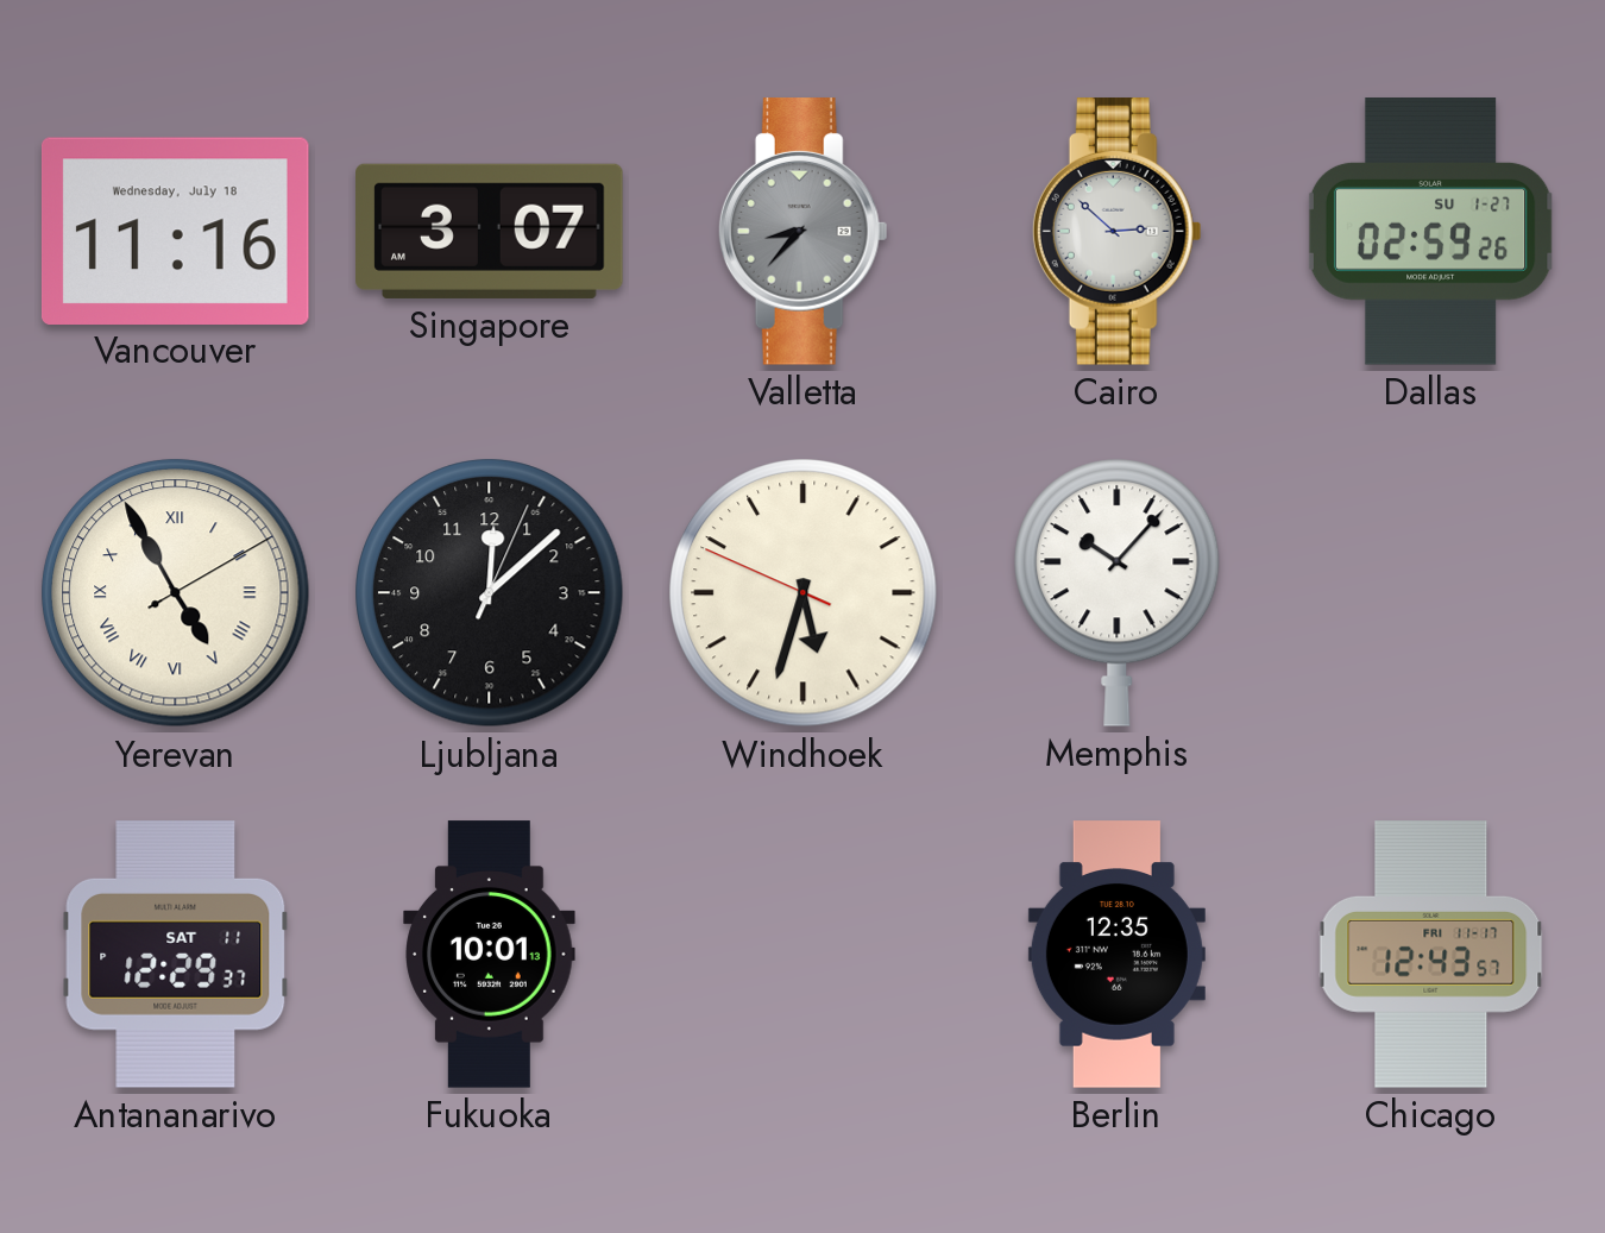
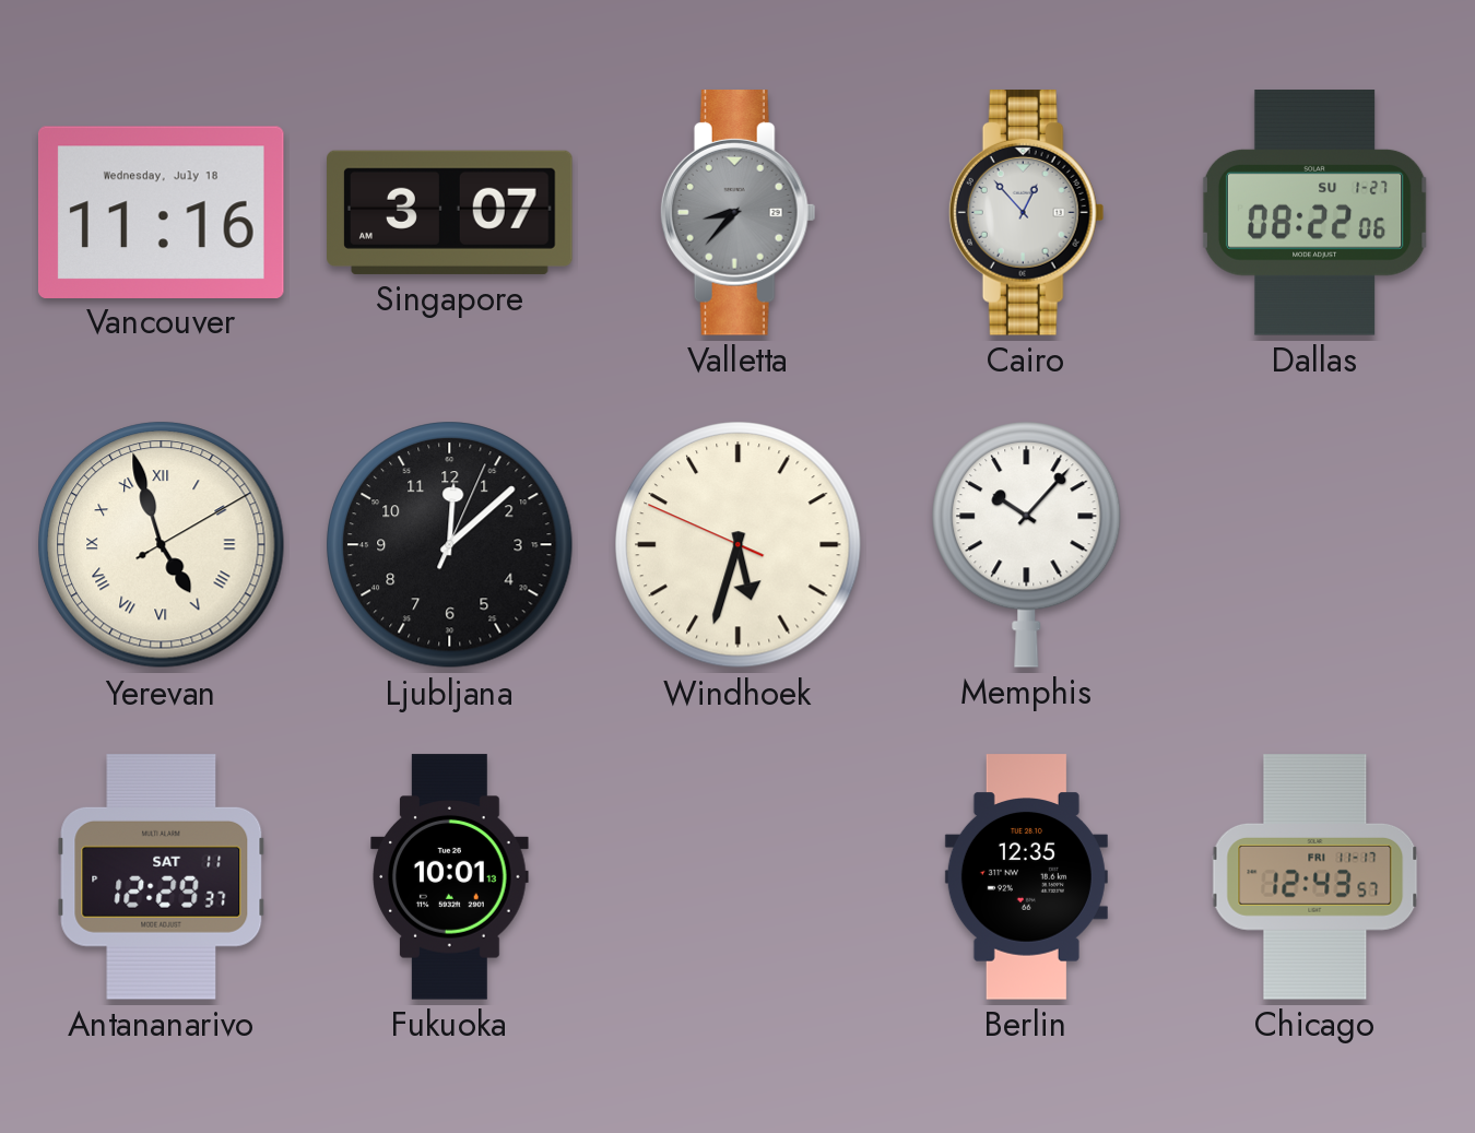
Cairo: 2:52 -> 12:53
Dallas: 02:59 -> 08:22
Yerevan: 4:55 -> 4:57
